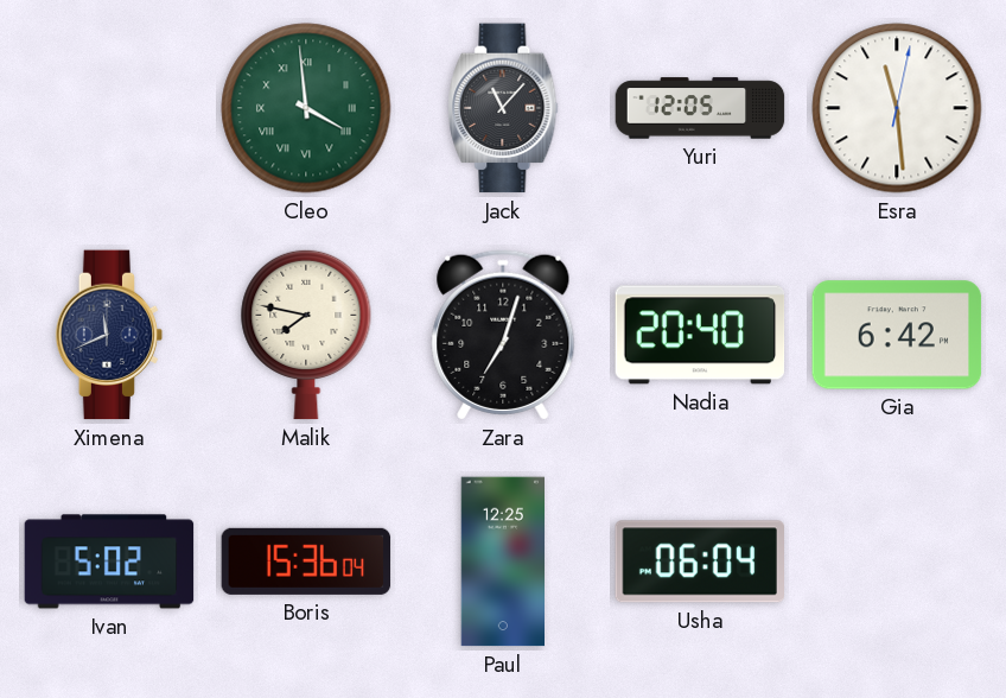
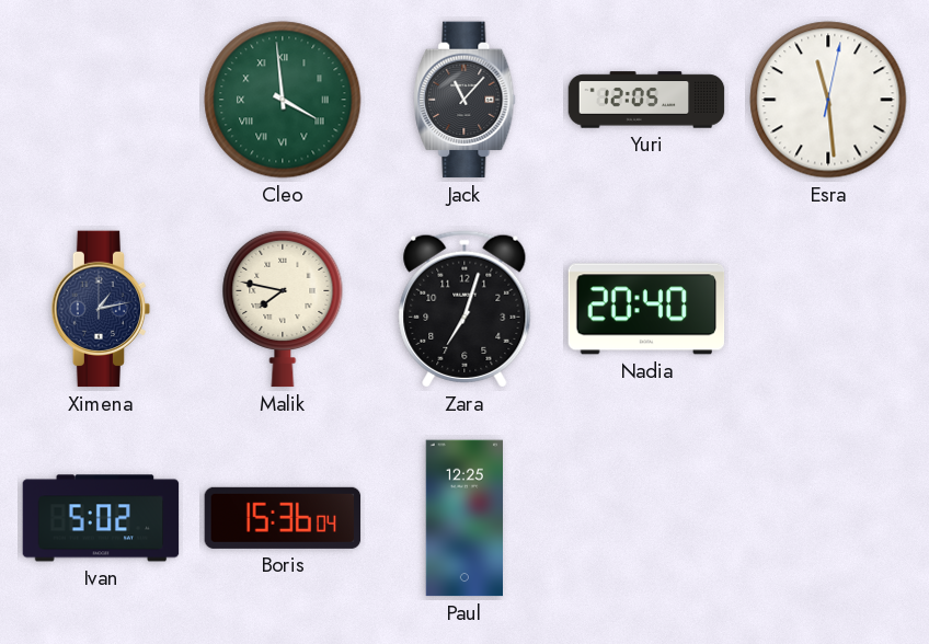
Ximena: 11:41 -> 1:13
Gia: 6:42 -> none
Usha: 06:04 -> none
